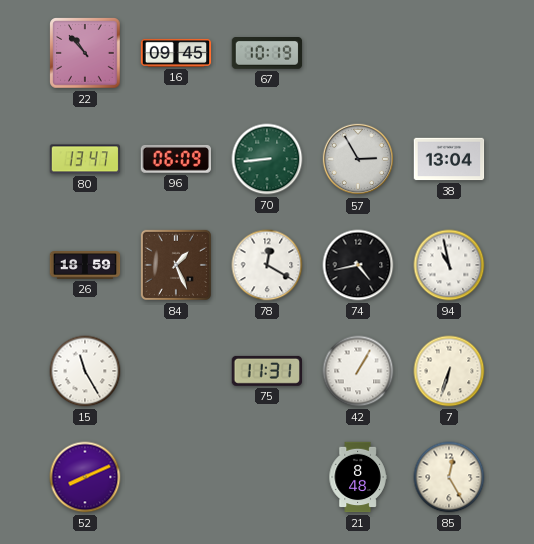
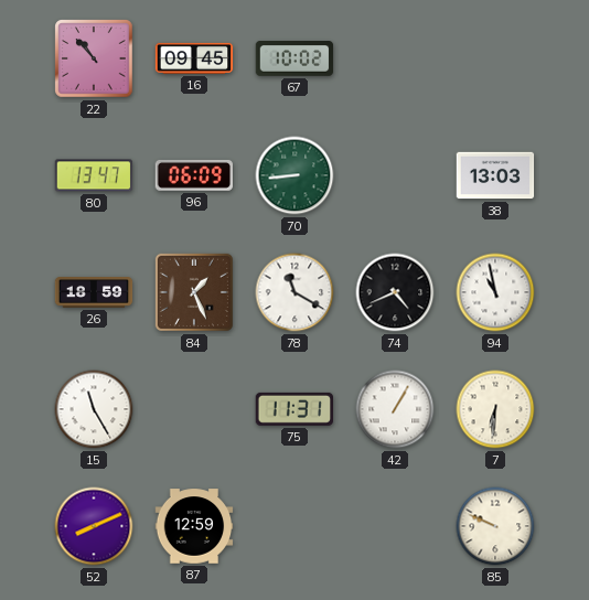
67: 10:19 -> 10:02
57: 2:55 -> none
38: 13:04 -> 13:03
78: 12:20 -> 11:20
74: 4:43 -> 4:41
7: 6:33 -> 6:31
87: none -> 12:59
21: 8:48 -> none
85: 12:25 -> 9:49
